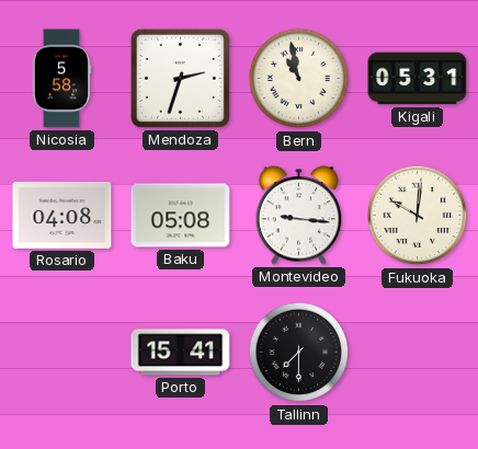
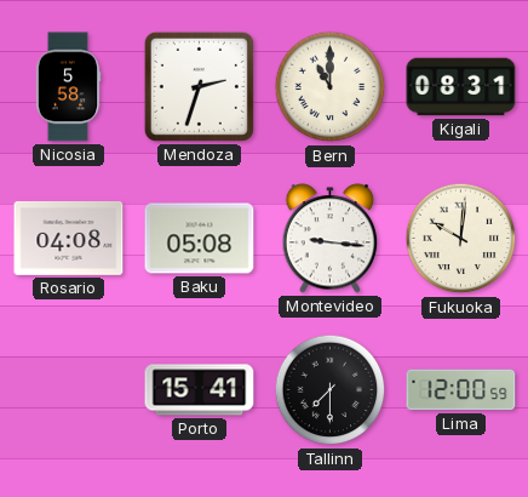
Bern: 10:58 -> 11:00
Kigali: 05:31 -> 08:31
Lima: none -> 12:00
